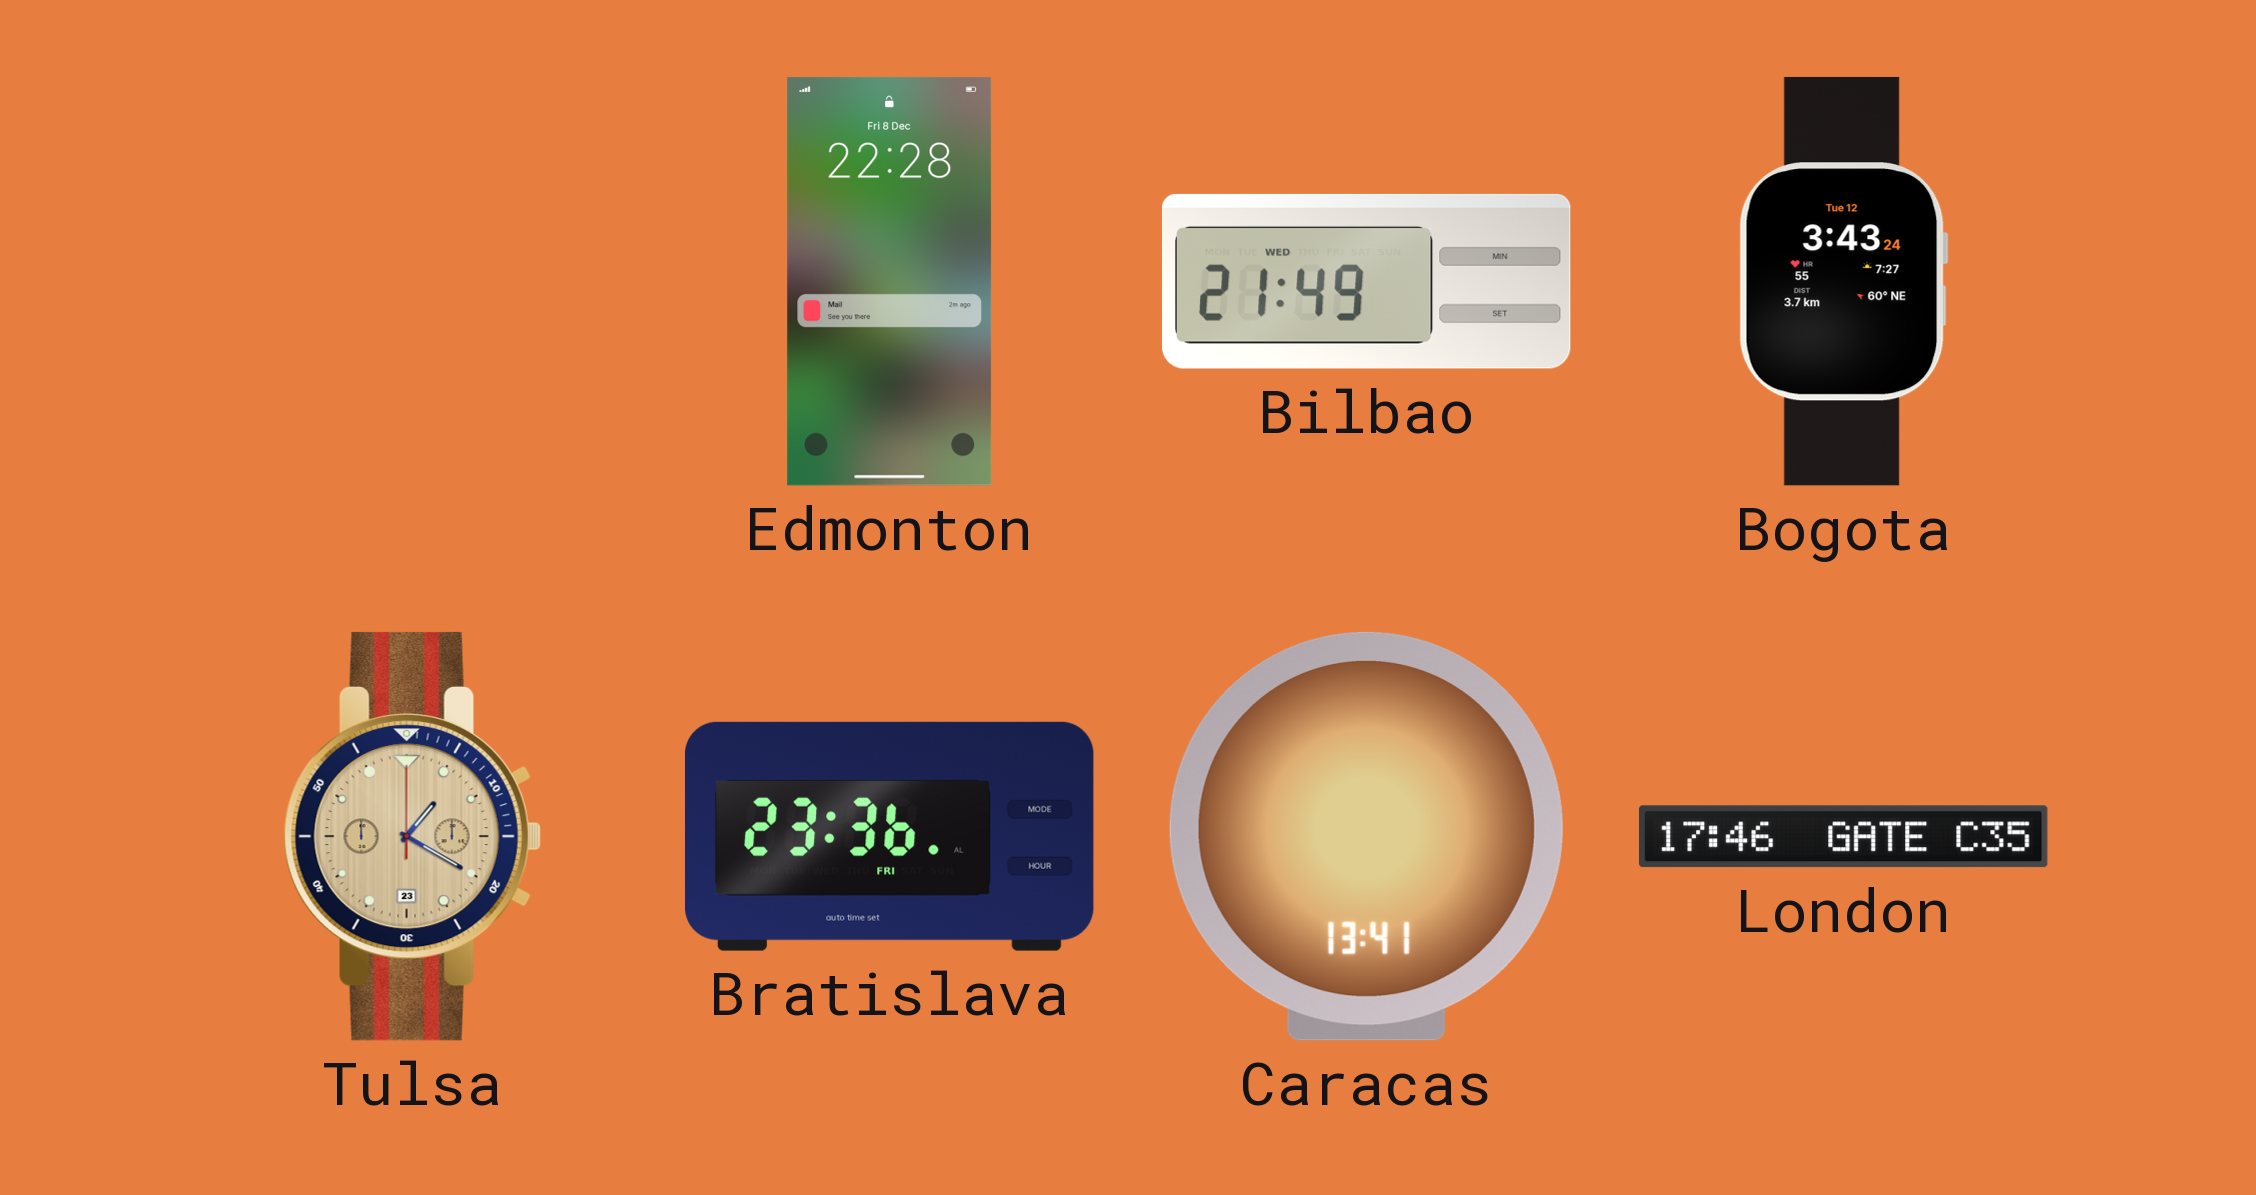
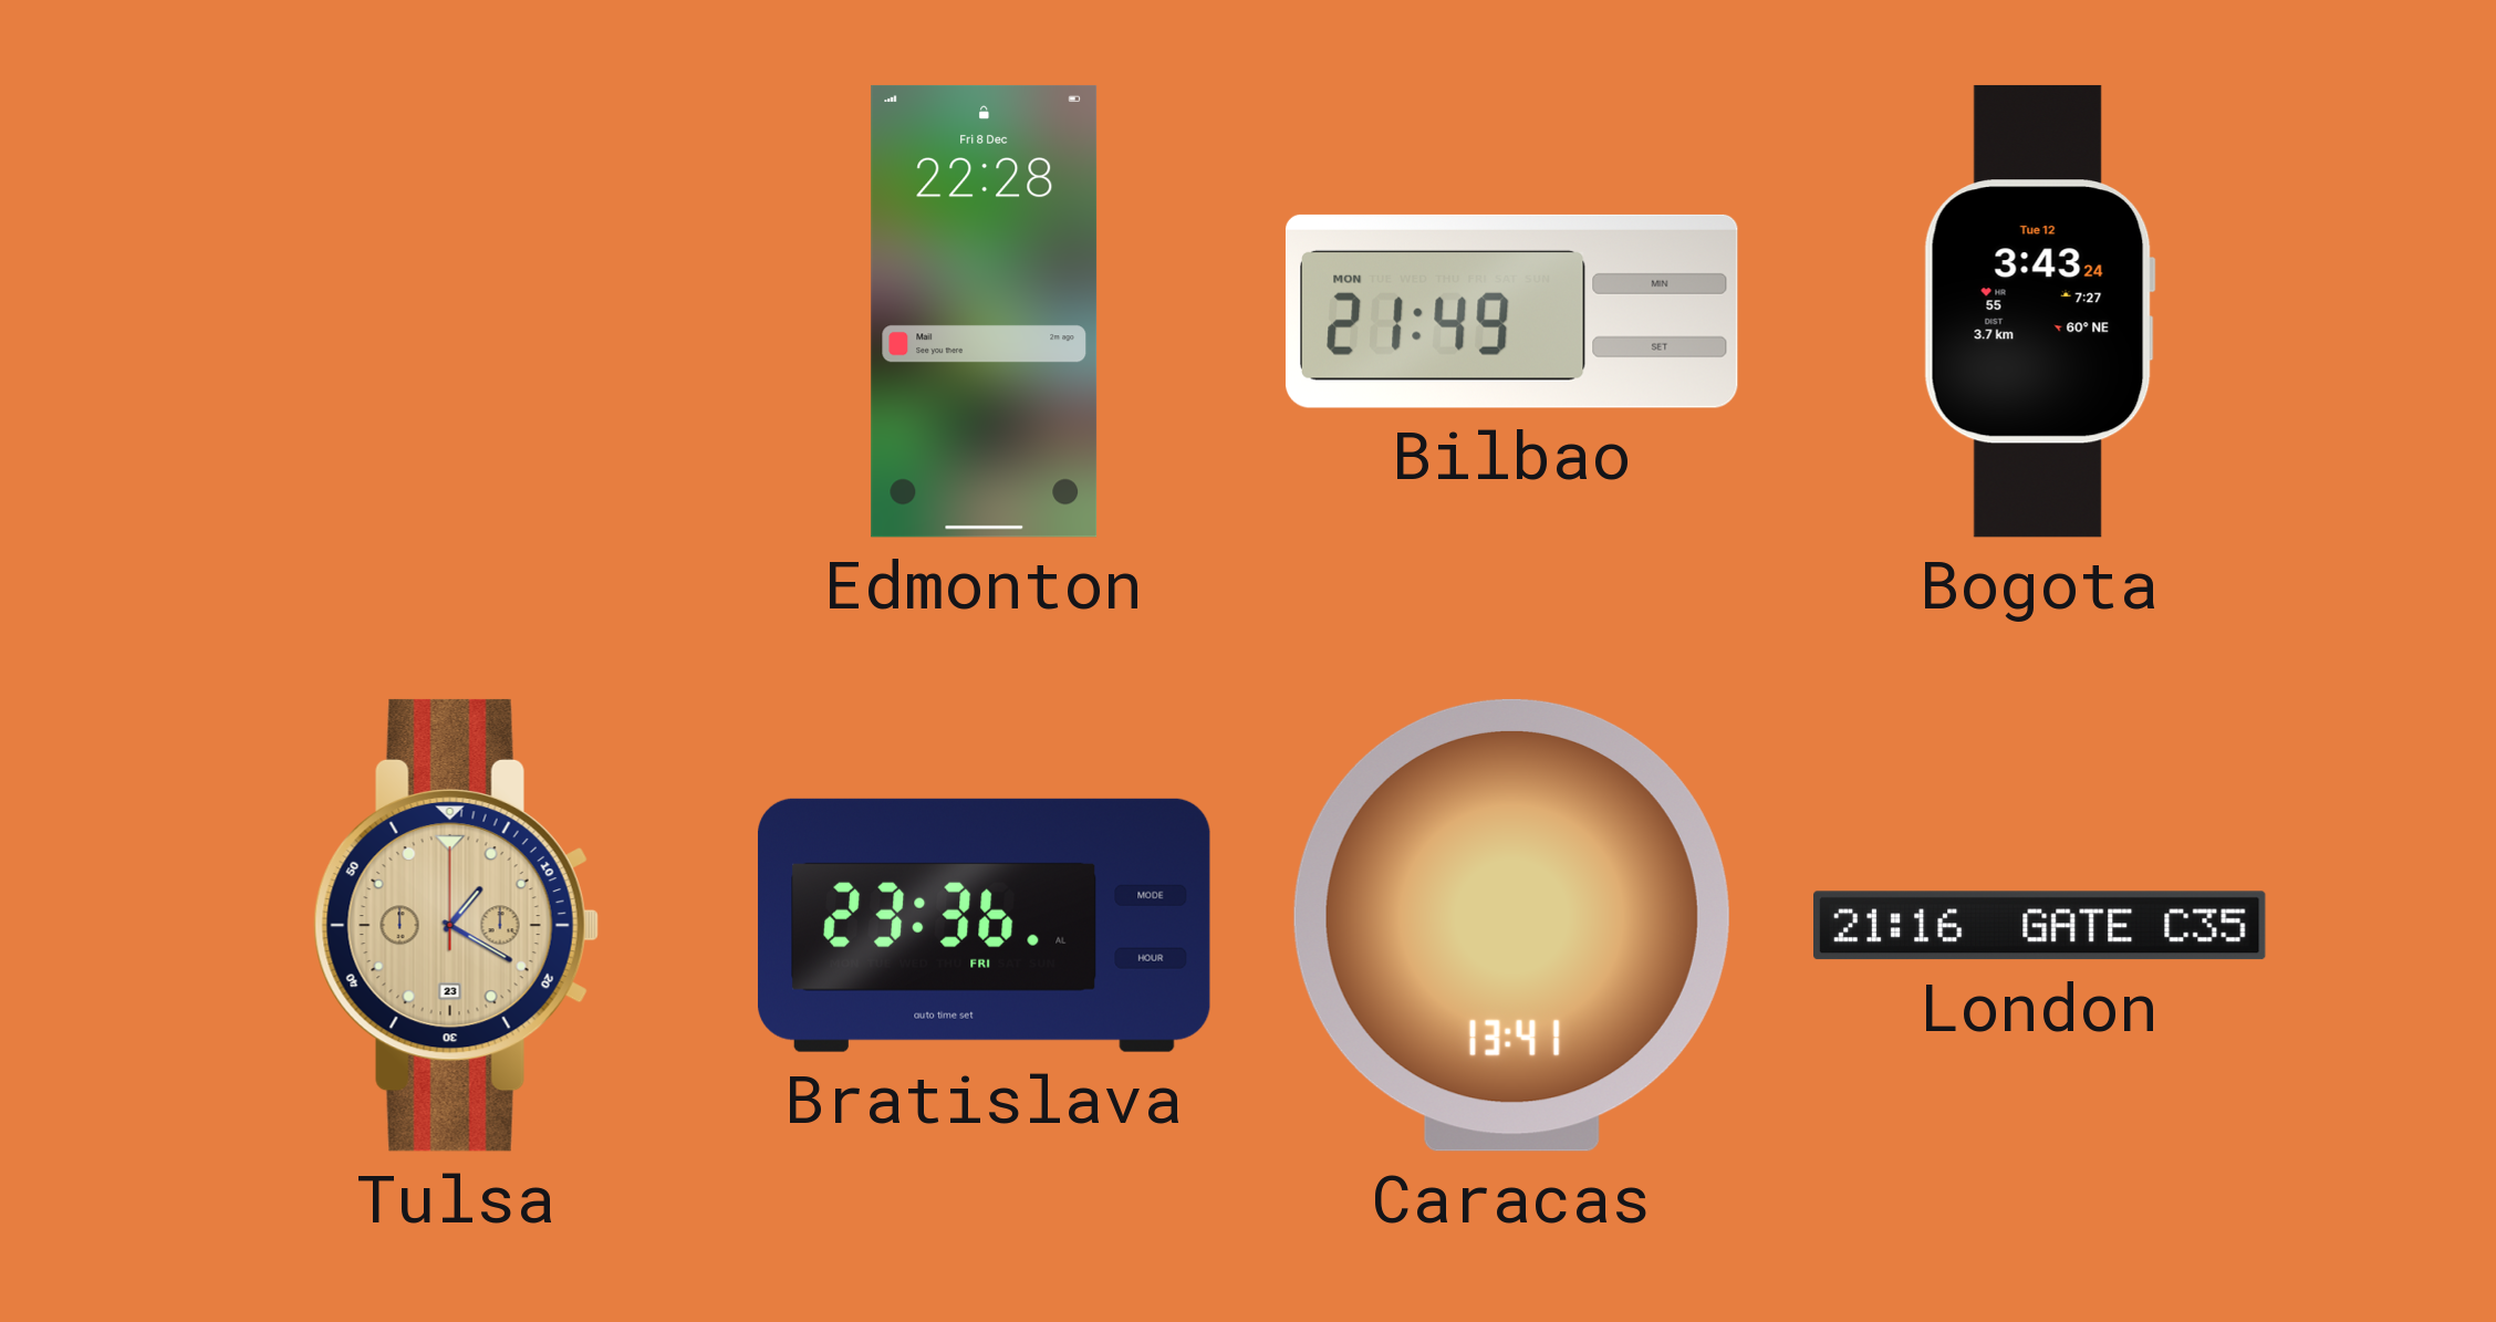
Bilbao date: WED -> MON
London: 17:46 -> 21:16
